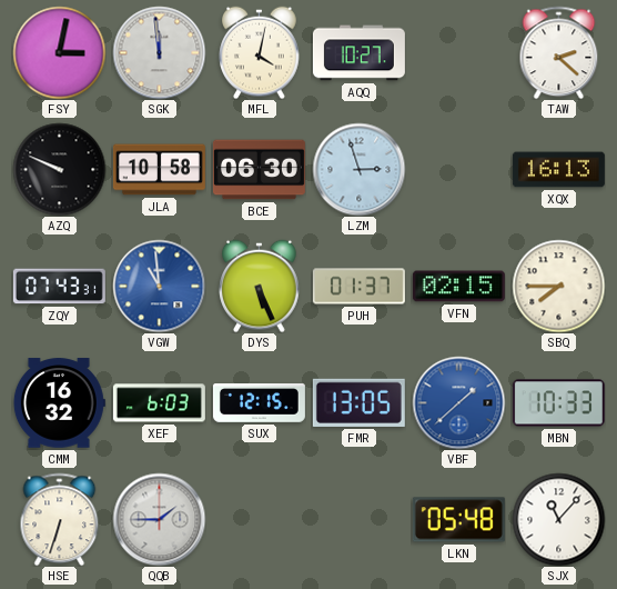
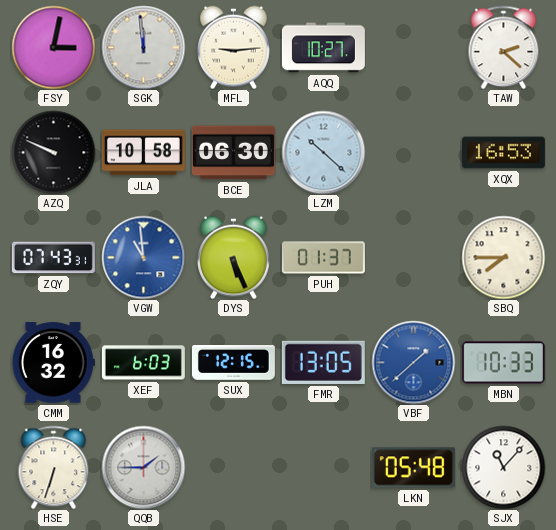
MFL: 4:02 -> 9:14
LZM: 2:57 -> 10:22
XQX: 16:13 -> 16:53
VFN: 02:15 -> none
